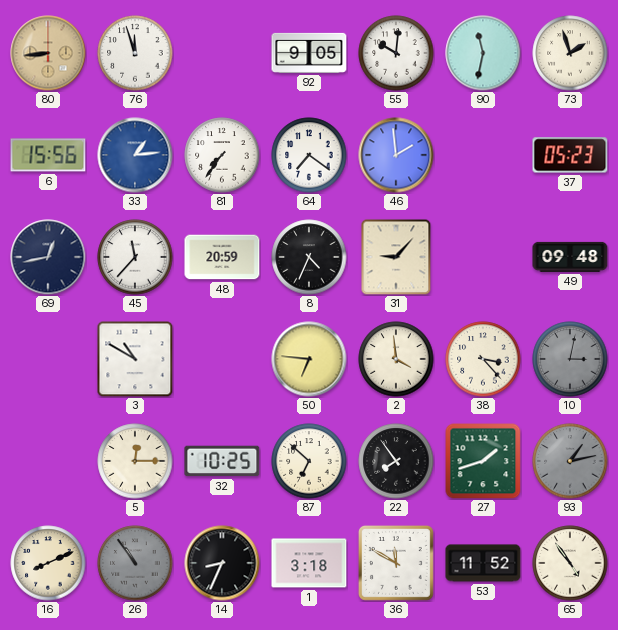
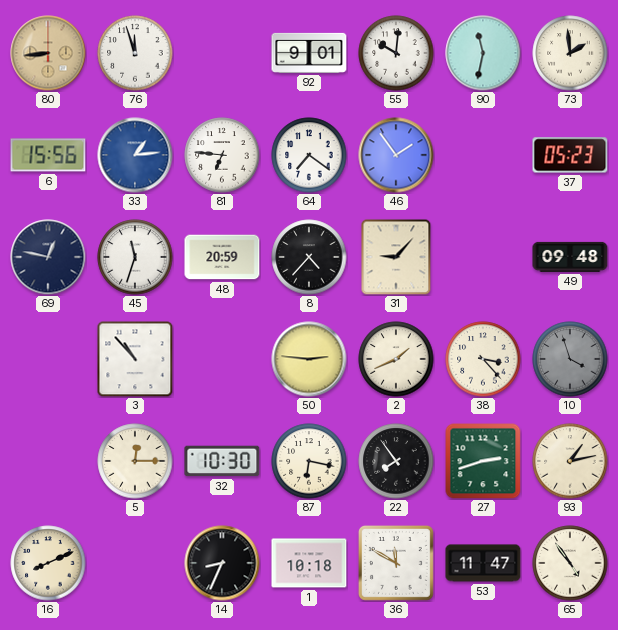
92: 9:05 -> 9:01
73: 1:57 -> 1:59
81: 7:36 -> 6:46
46: 1:59 -> 1:54
69: 12:43 -> 12:47
45: 11:37 -> 11:33
8: 4:34 -> 4:37
3: 10:50 -> 10:53
50: 6:46 -> 2:46
2: 3:59 -> 1:41
10: 3:02 -> 3:57
32: 10:25 -> 10:30
87: 6:52 -> 6:17
27: 1:42 -> 2:42
93 dial: grey -> cream
26: 10:54 -> none
1: 3:18 -> 10:18
53: 11:52 -> 11:47
